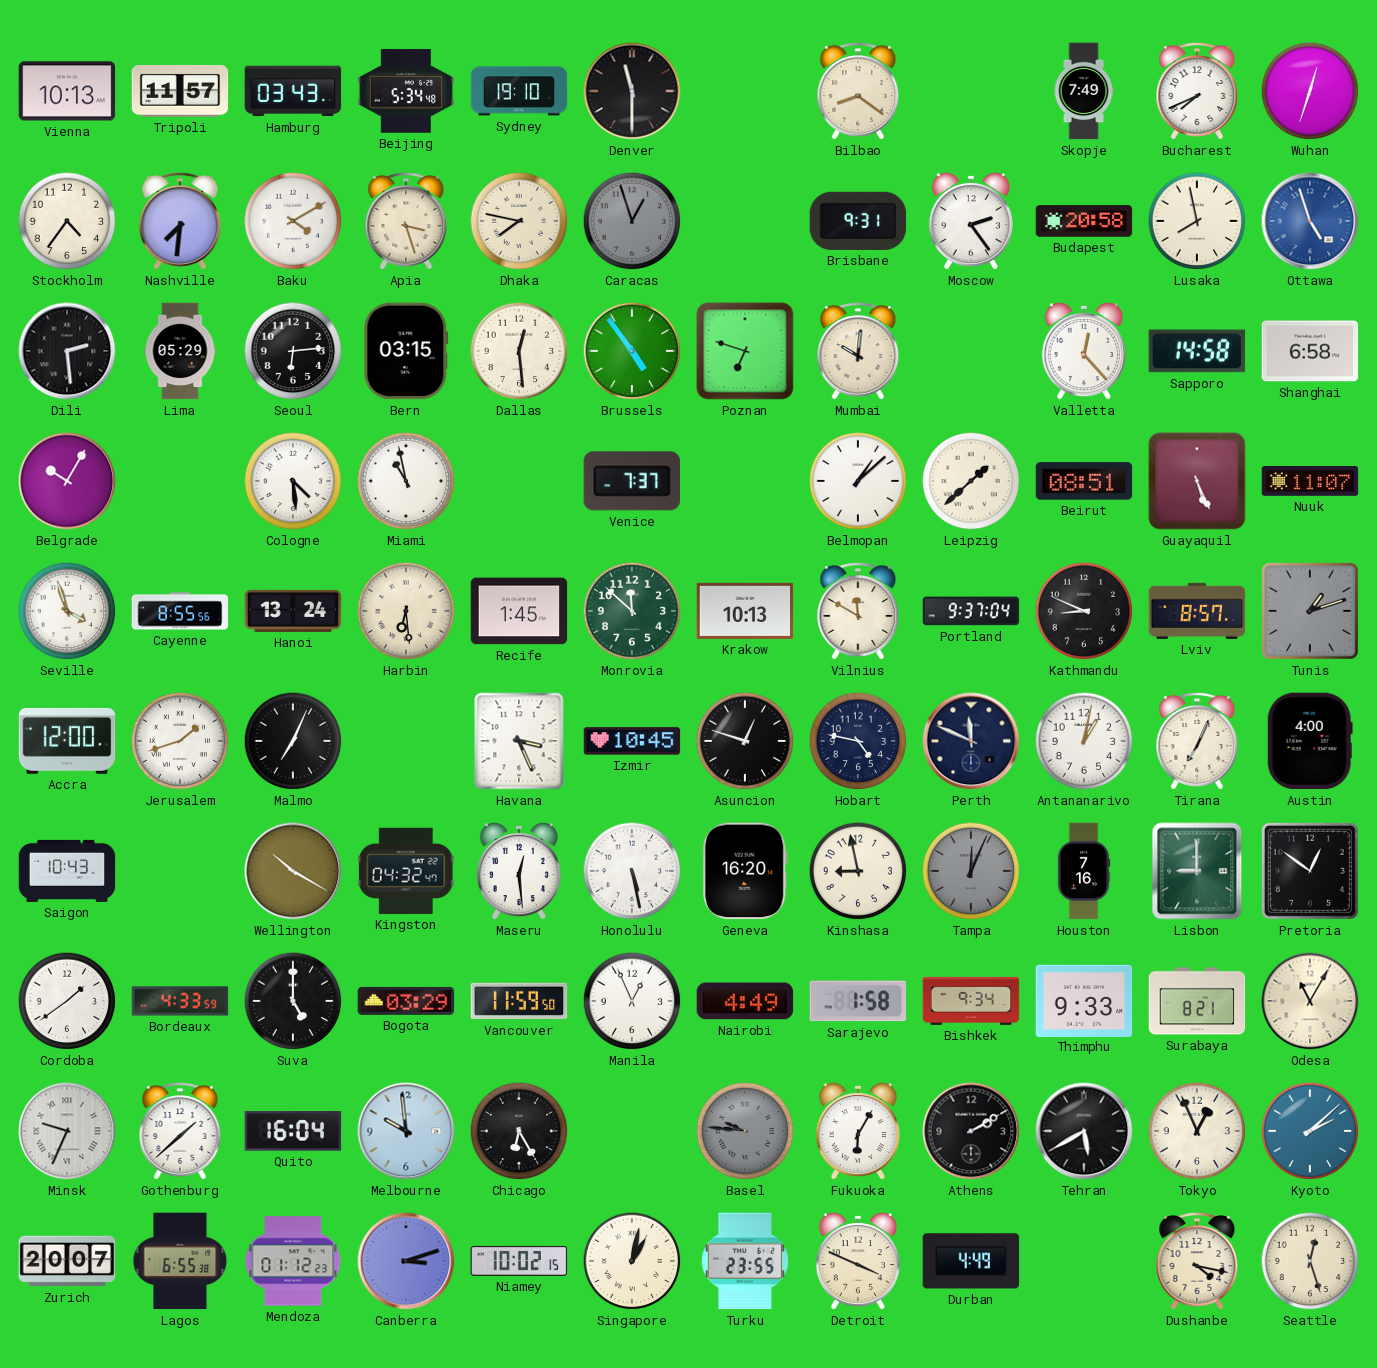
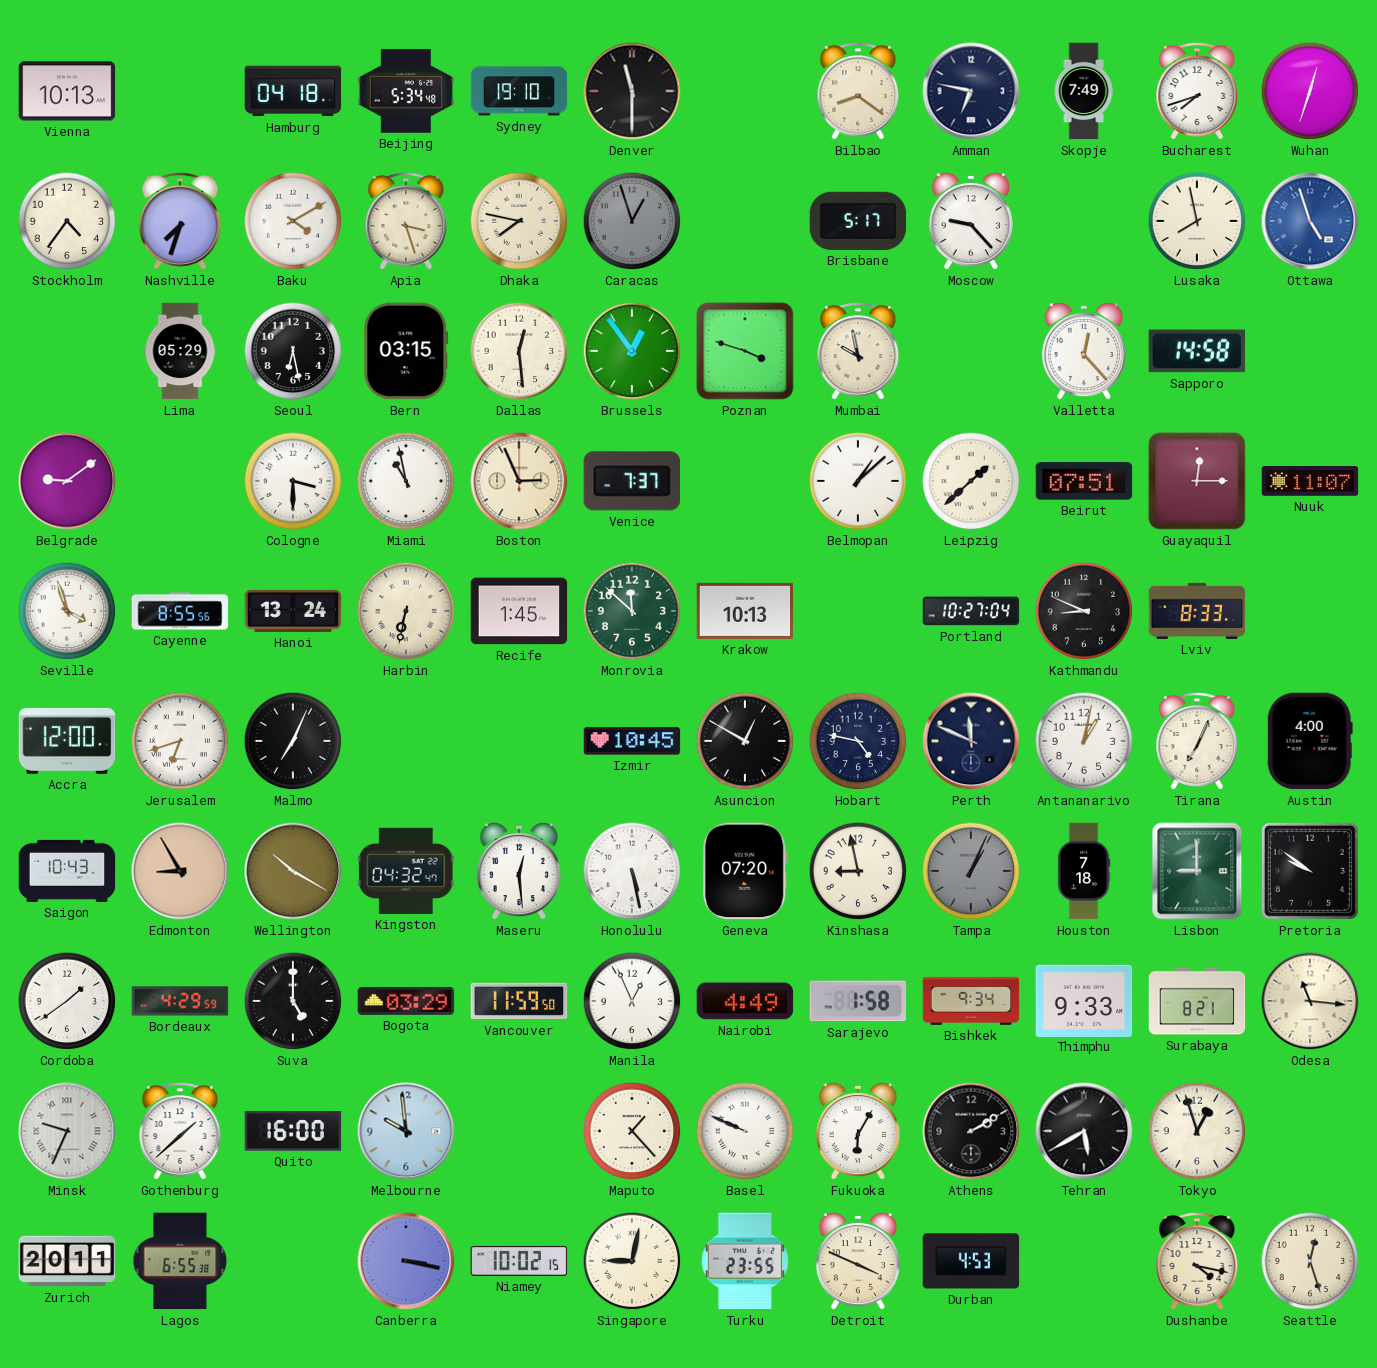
Tripoli: 11:57 -> none
Hamburg: 03:43 -> 04:18
Amman: none -> 6:47
Bucharest: 7:41 -> 7:42
Nashville: 7:31 -> 7:33
Brisbane: 9:31 -> 5:17
Moscow: 2:24 -> 9:23
Budapest: 20:58 -> none
Dili: 2:29 -> none
Seoul: 6:14 -> 6:28
Brussels: 4:54 -> 12:54
Poznan: 6:48 -> 3:48
Mumbai: 10:01 -> 9:58
Shanghai: 6:58 -> none
Belgrade: 10:05 -> 9:09
Cologne: 4:29 -> 3:30
Boston: none -> 2:56
Beirut: 08:51 -> 07:51
Guayaquil: 5:26 -> 12:15
Harbin: 6:29 -> 6:32
Vilnius: 11:50 -> none
Portland: 9:37 -> 10:27
Lviv: 8:57 -> 8:33
Tunis: 1:12 -> none
Jerusalem: 1:42 -> 6:42
Havana: 3:26 -> none
Asuncion: 12:48 -> 12:50
Edmonton: none -> 8:55
Geneva: 16:20 -> 07:20
Tampa: 12:04 -> 1:04
Houston: 7:16 -> 7:18
Pretoria: 12:51 -> 9:51
Bordeaux: 4:33 -> 4:29
Odesa: 11:05 -> 11:16
Quito: 16:04 -> 16:00
Chicago: 6:25 -> none
Maputo: none -> 1:23
Basel: 9:46 -> 9:49
Basel dial: grey -> white
Tokyo: 12:56 -> 12:57
Kyoto: 2:08 -> none
Zurich: 20:07 -> 20:11
Mendoza: 01:12 -> none
Canberra: 3:12 -> 3:17
Singapore: 1:02 -> 9:02
Durban: 4:49 -> 4:53
